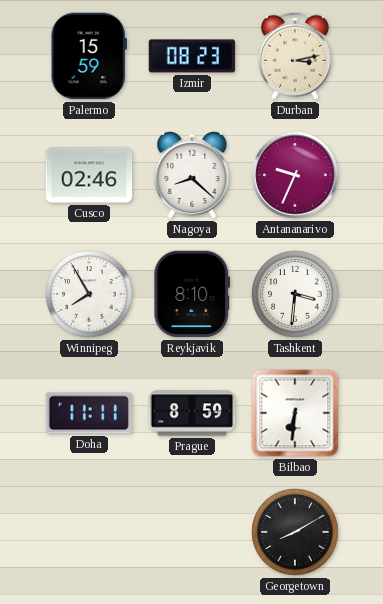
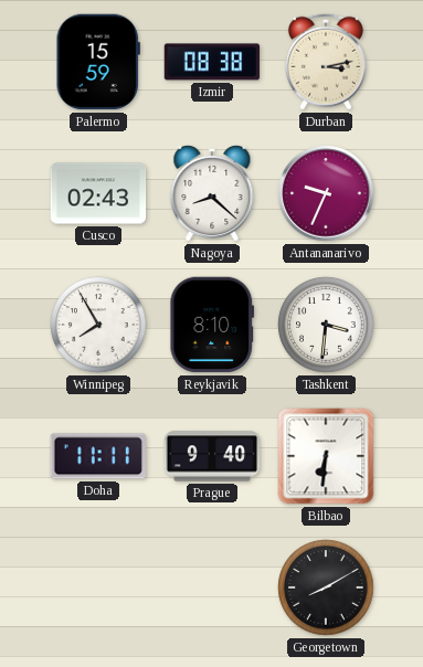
Izmir: 08:23 -> 08:38
Cusco: 02:46 -> 02:43
Prague: 8:59 -> 9:40
